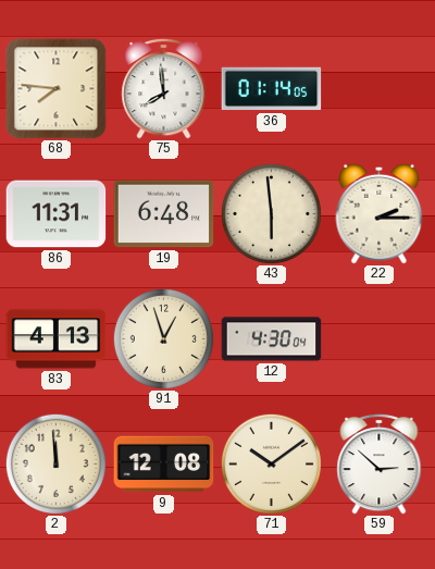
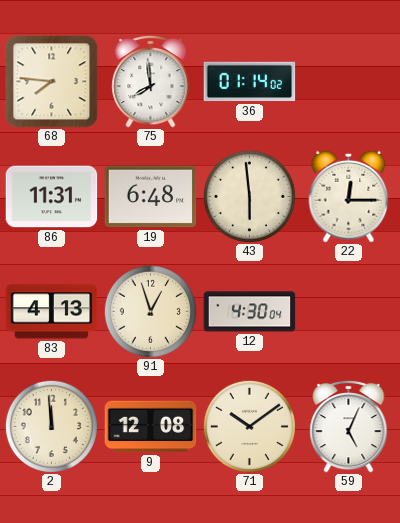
36: 01:14:05 -> 01:14:02
22: 2:15 -> 12:15
59: 2:52 -> 5:04
